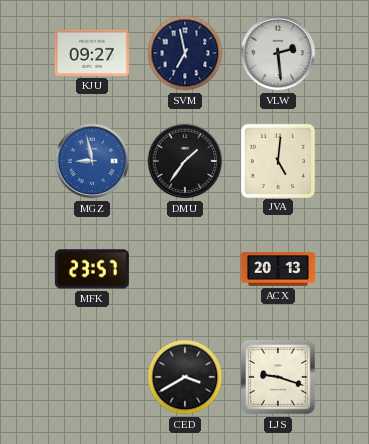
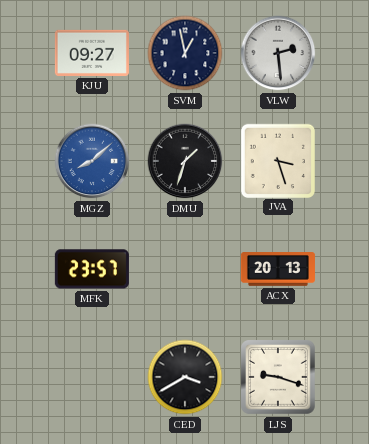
SVM: 6:58 -> 12:58
MGZ: 8:58 -> 8:08
DMU: 1:36 -> 1:33
JVA: 5:01 -> 3:27
